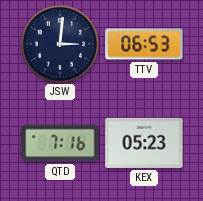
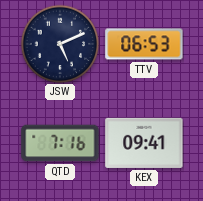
JSW: 3:01 -> 5:11
KEX: 05:23 -> 09:41
